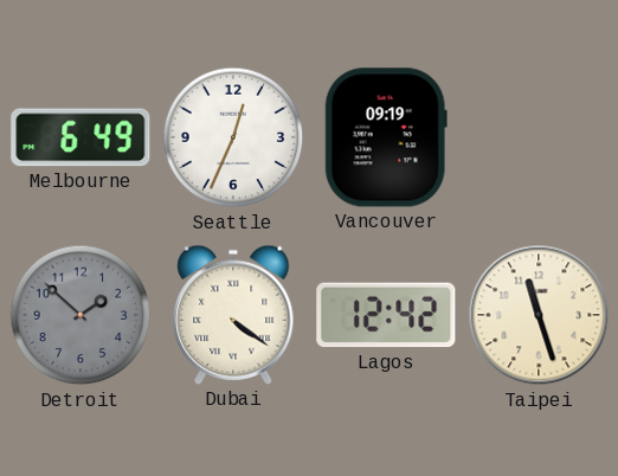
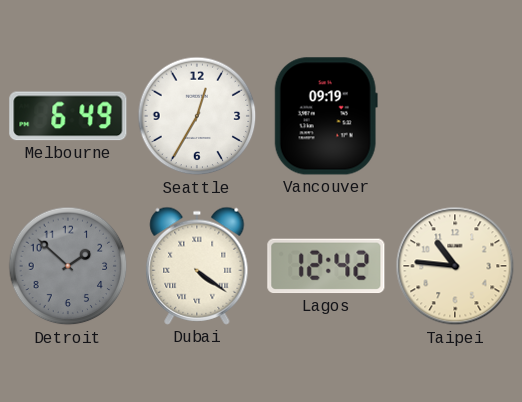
Seattle: 12:34 -> 12:35
Taipei: 11:27 -> 10:46
